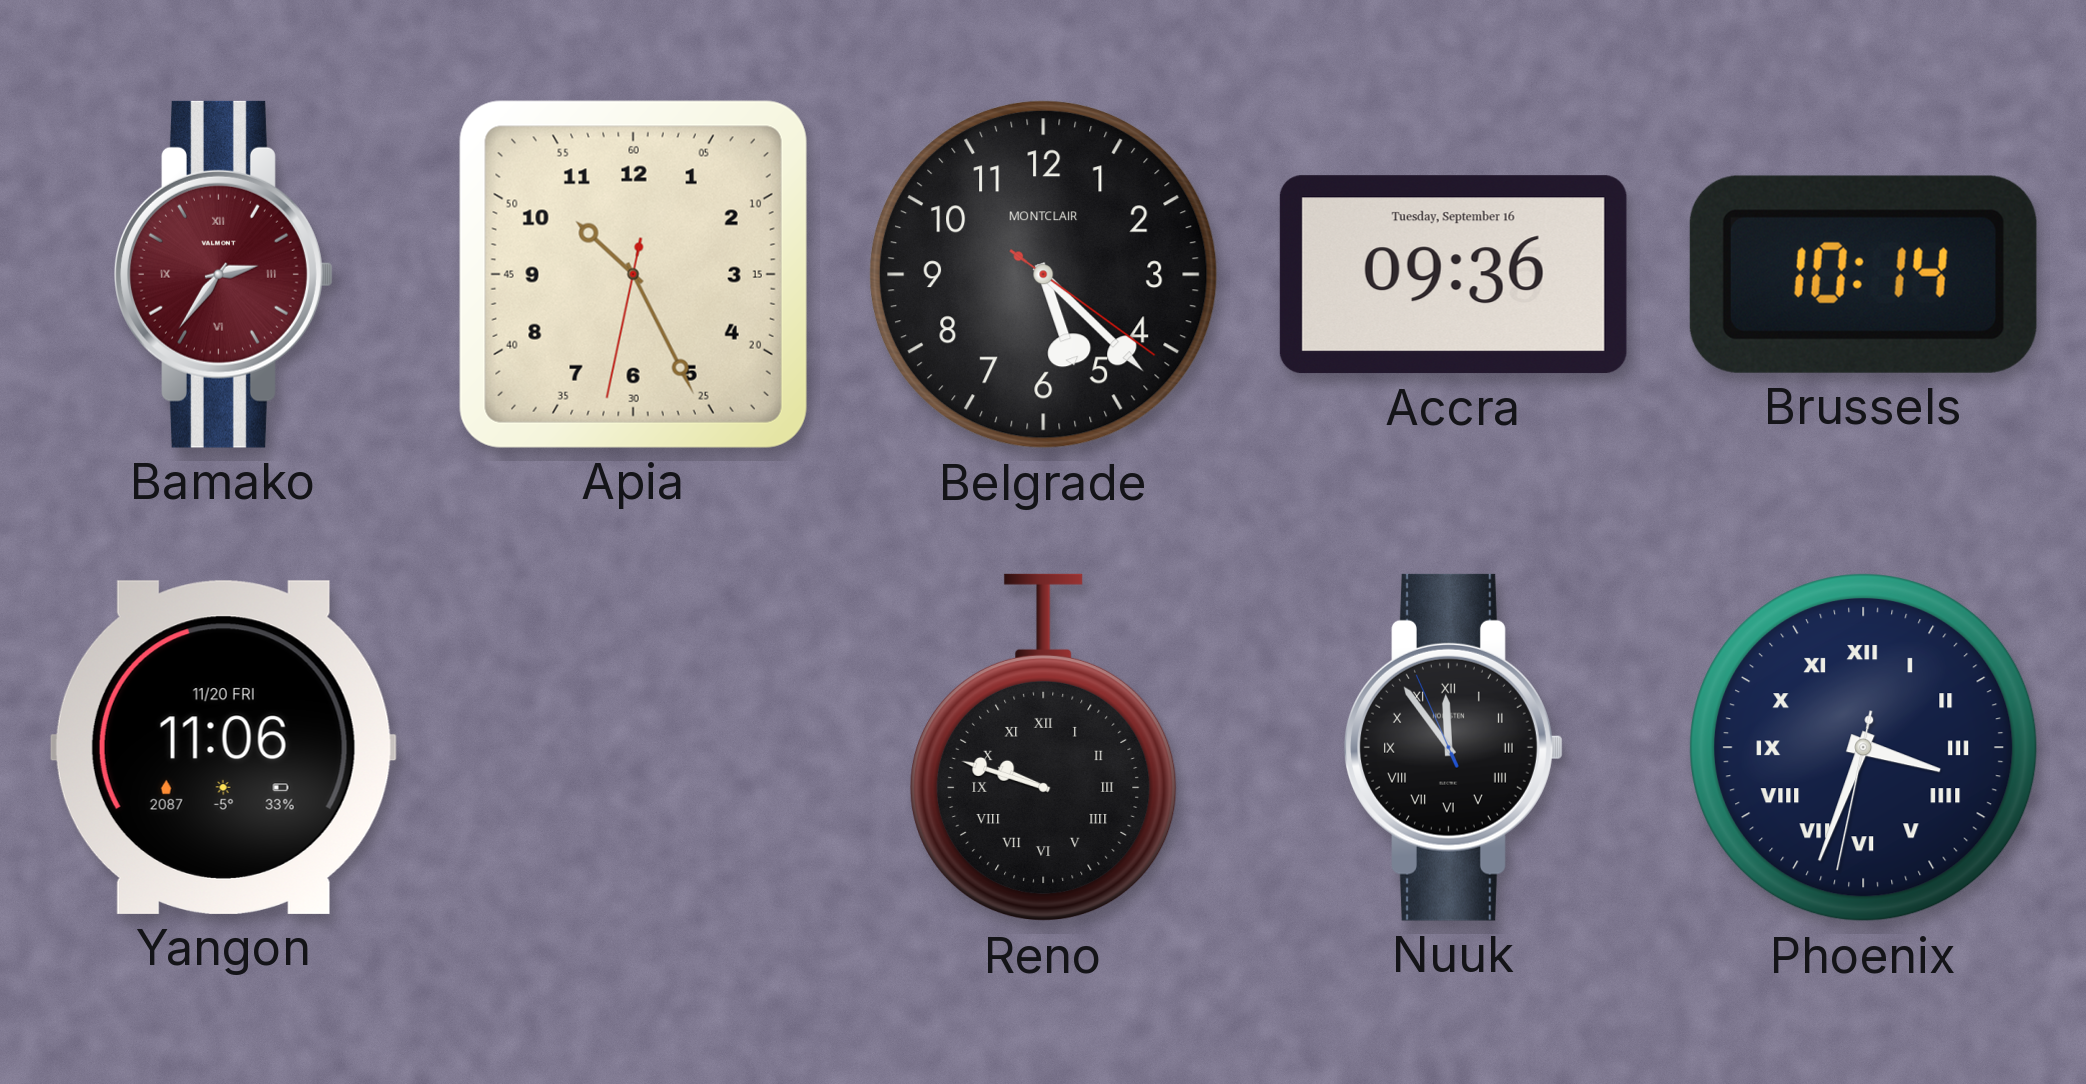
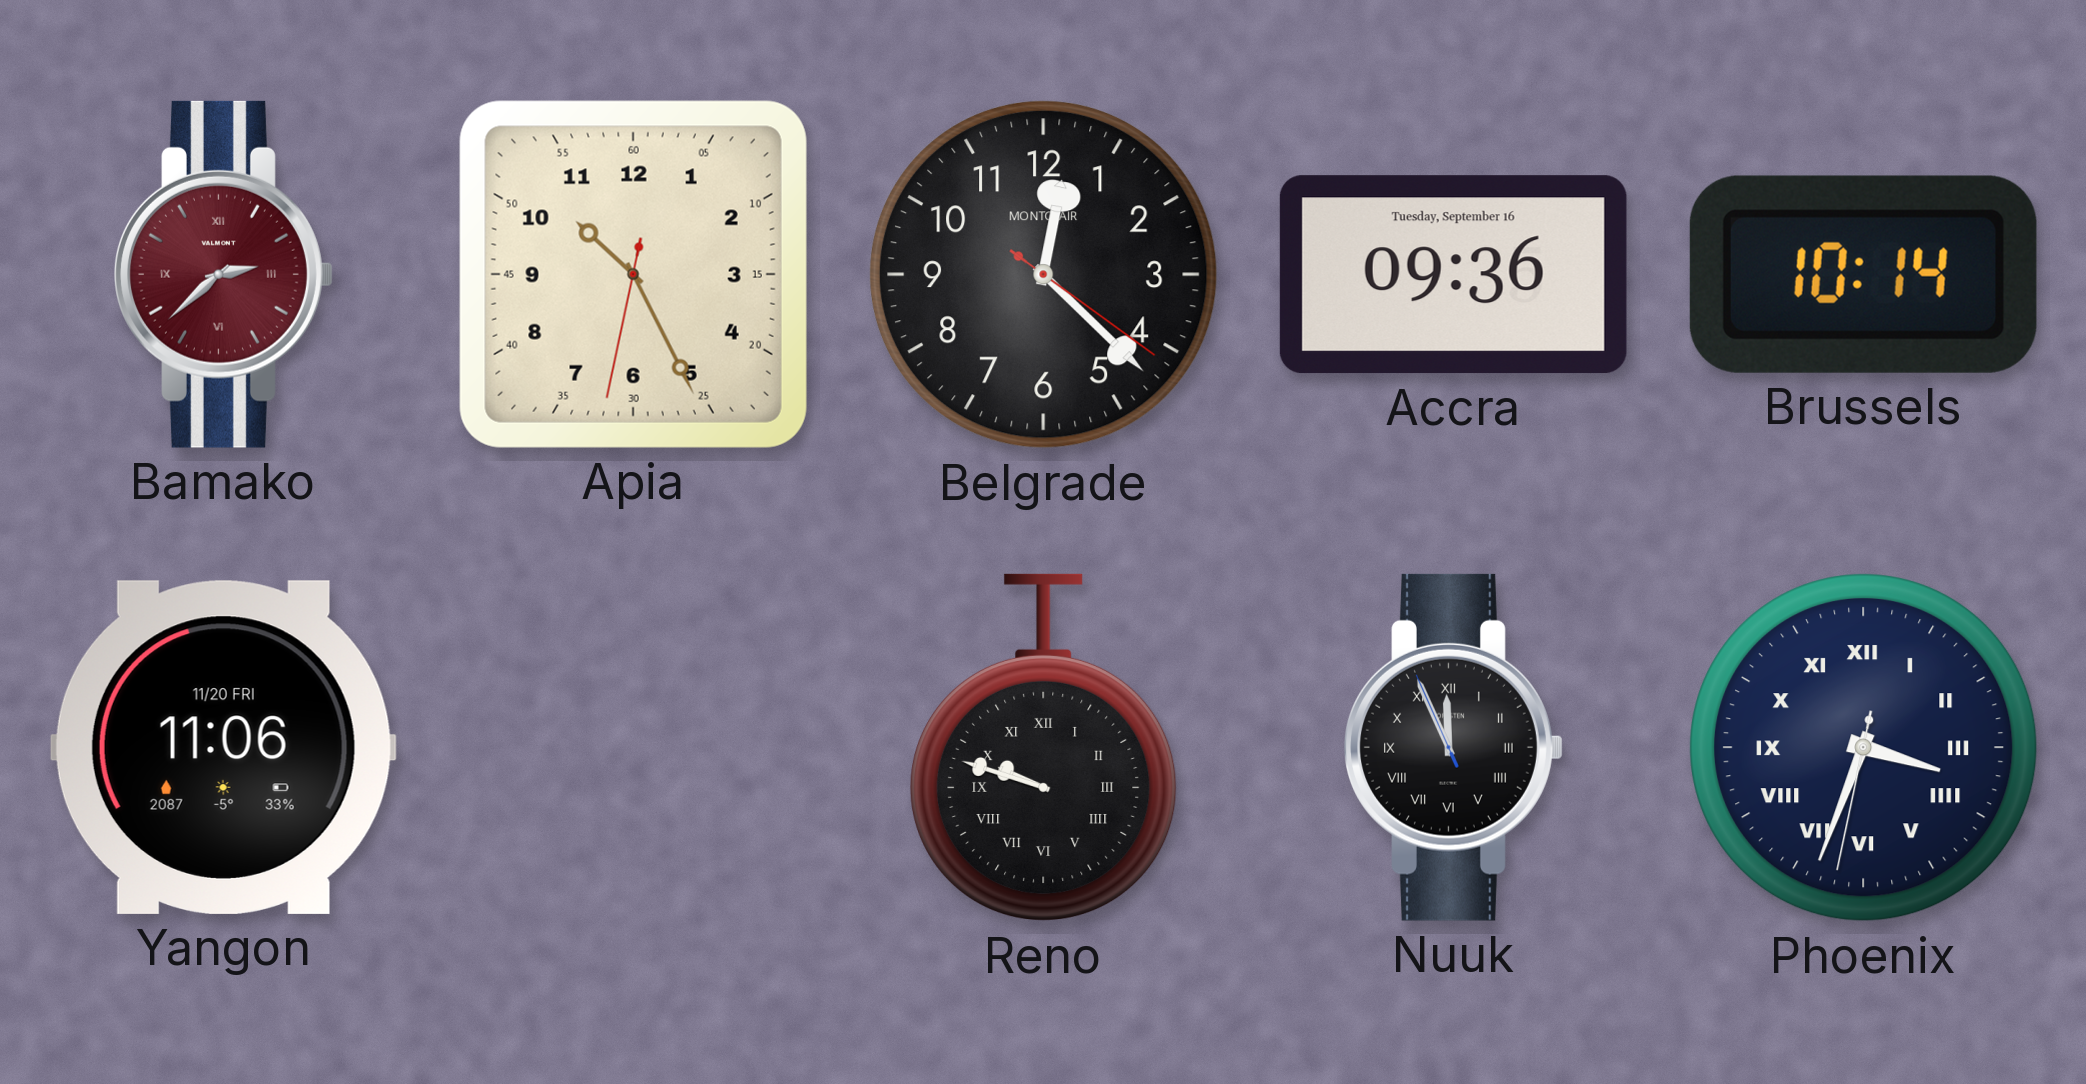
Bamako: 2:36 -> 2:38
Belgrade: 5:22 -> 12:22
Nuuk: 11:53 -> 11:55
